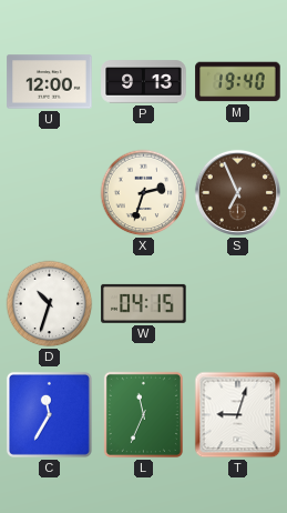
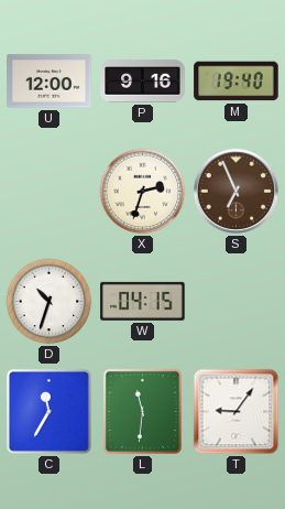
P: 9:13 -> 9:16
L: 11:34 -> 11:31
T: 9:03 -> 9:06
